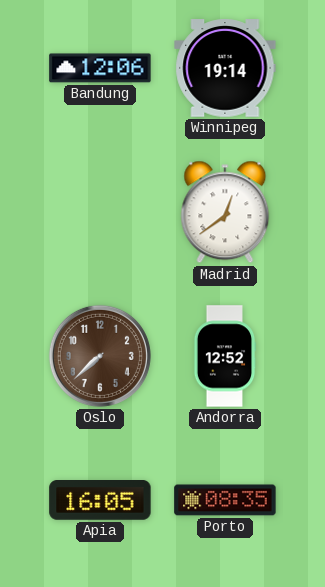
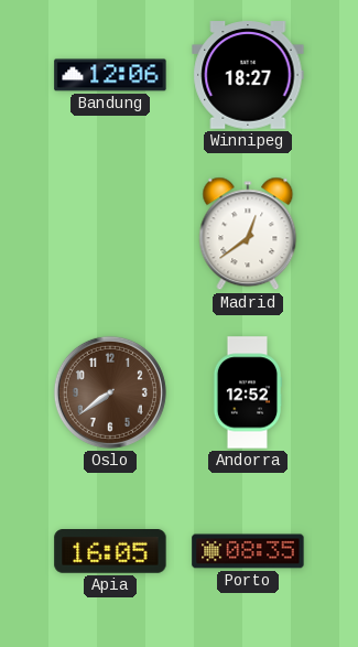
Winnipeg: 19:14 -> 18:27
Oslo: 7:38 -> 7:39
